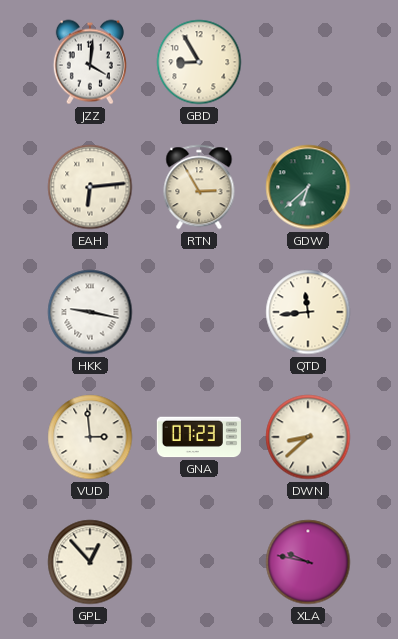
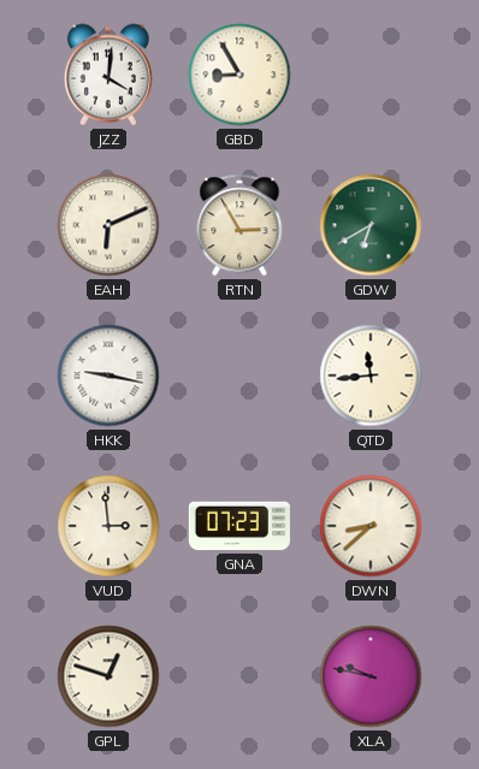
EAH: 6:14 -> 6:11
GDW: 6:38 -> 6:40
GPL: 12:53 -> 12:48
